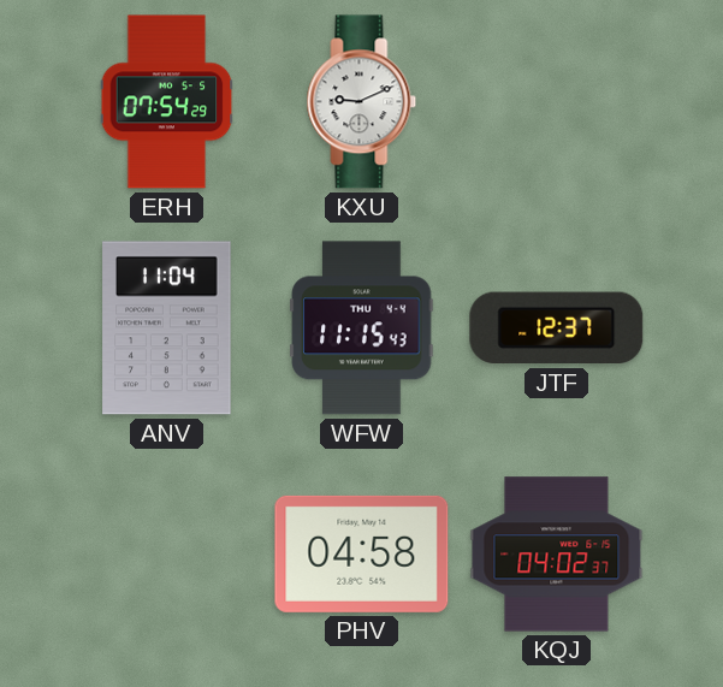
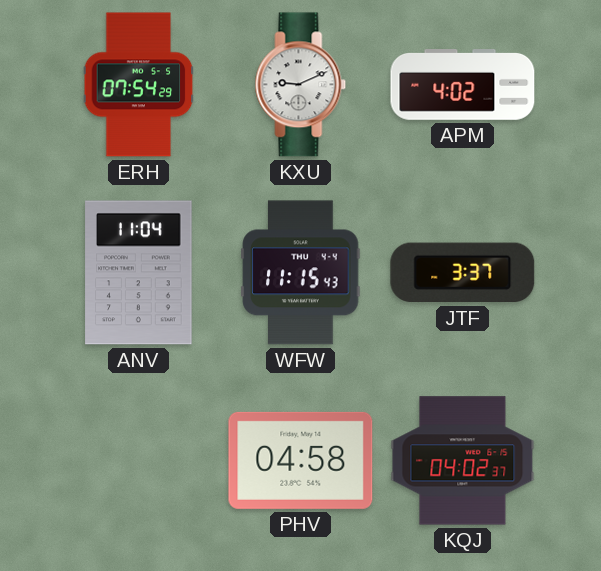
APM: none -> 4:02
JTF: 12:37 -> 3:37
